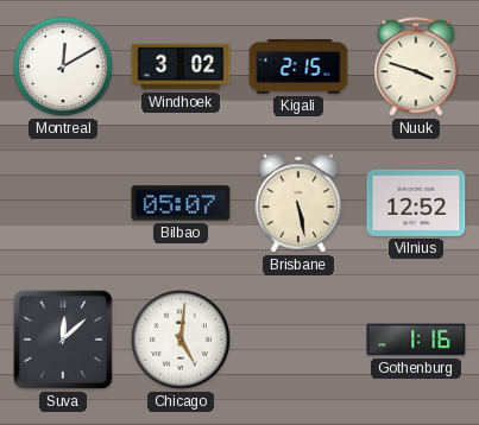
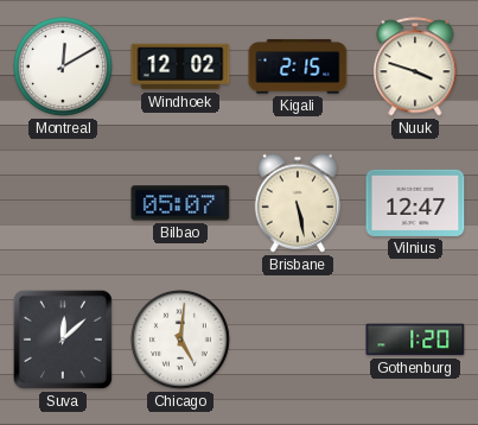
Windhoek: 3:02 -> 12:02
Vilnius: 12:52 -> 12:47
Gothenburg: 1:16 -> 1:20
